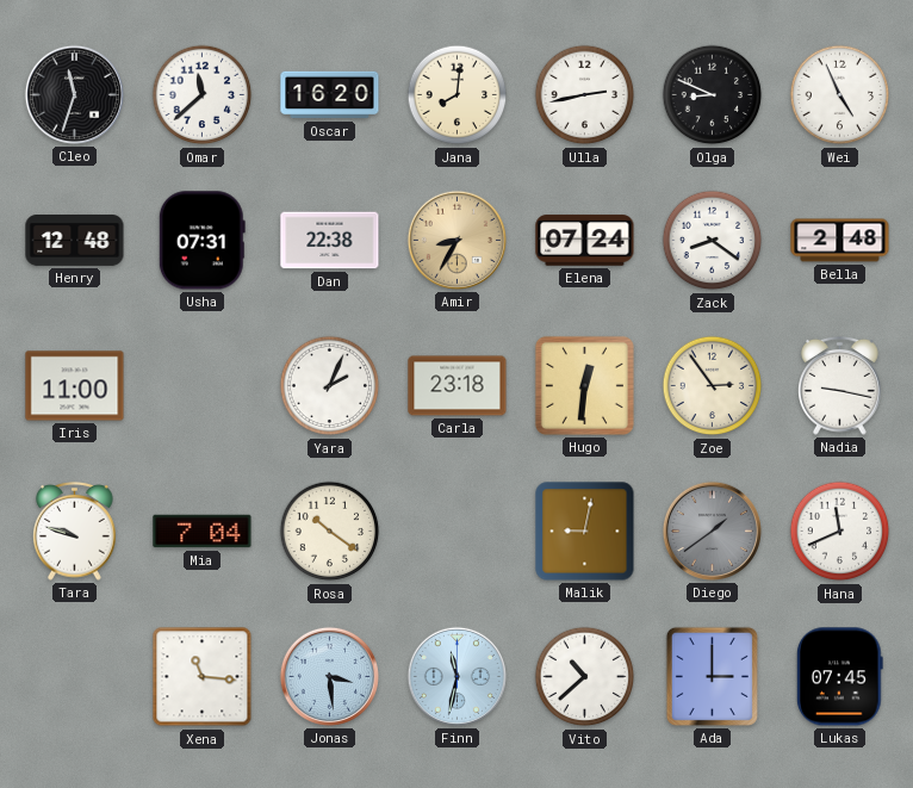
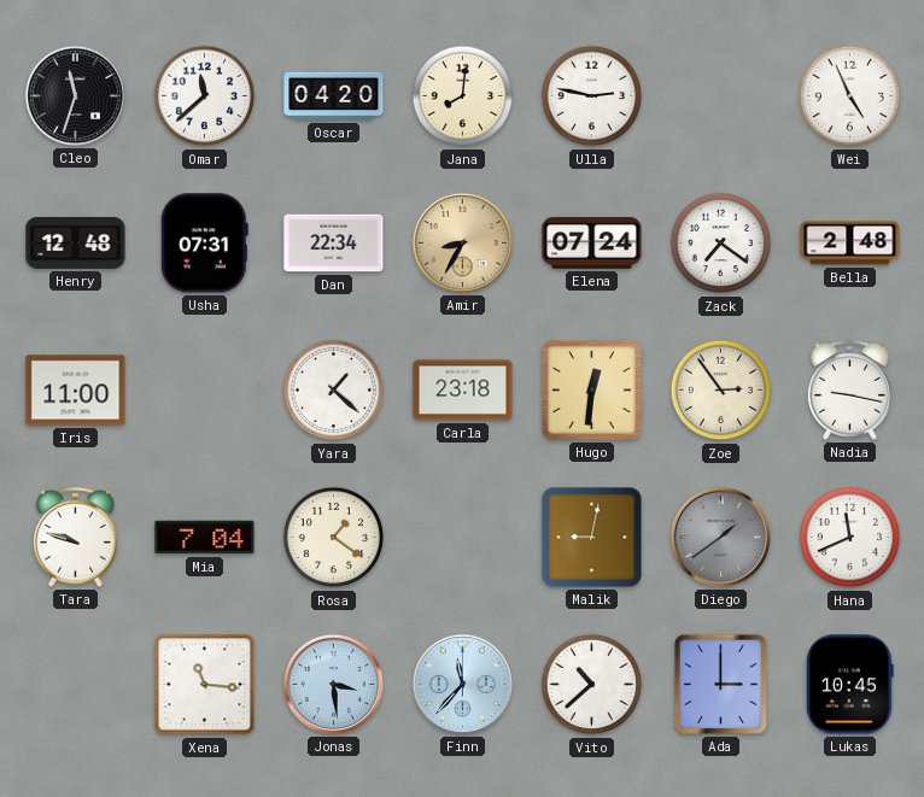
Oscar: 16:20 -> 04:20
Ulla: 2:43 -> 2:47
Olga: 8:49 -> none
Dan: 22:38 -> 22:34
Zack: 8:21 -> 7:21
Yara: 2:04 -> 1:22
Rosa: 10:21 -> 1:21
Finn: 11:32 -> 11:37
Lukas: 07:45 -> 10:45
